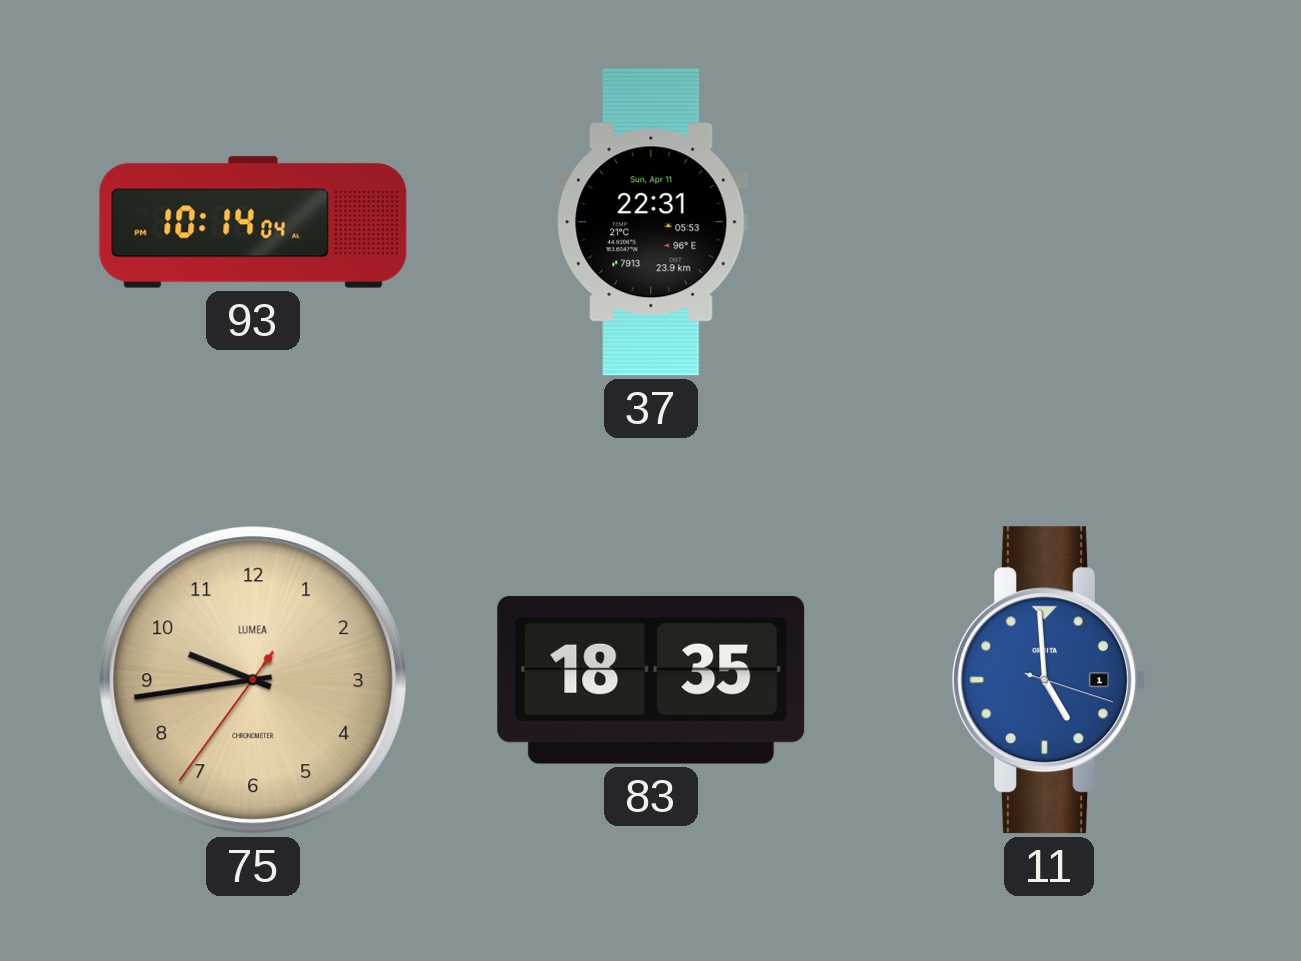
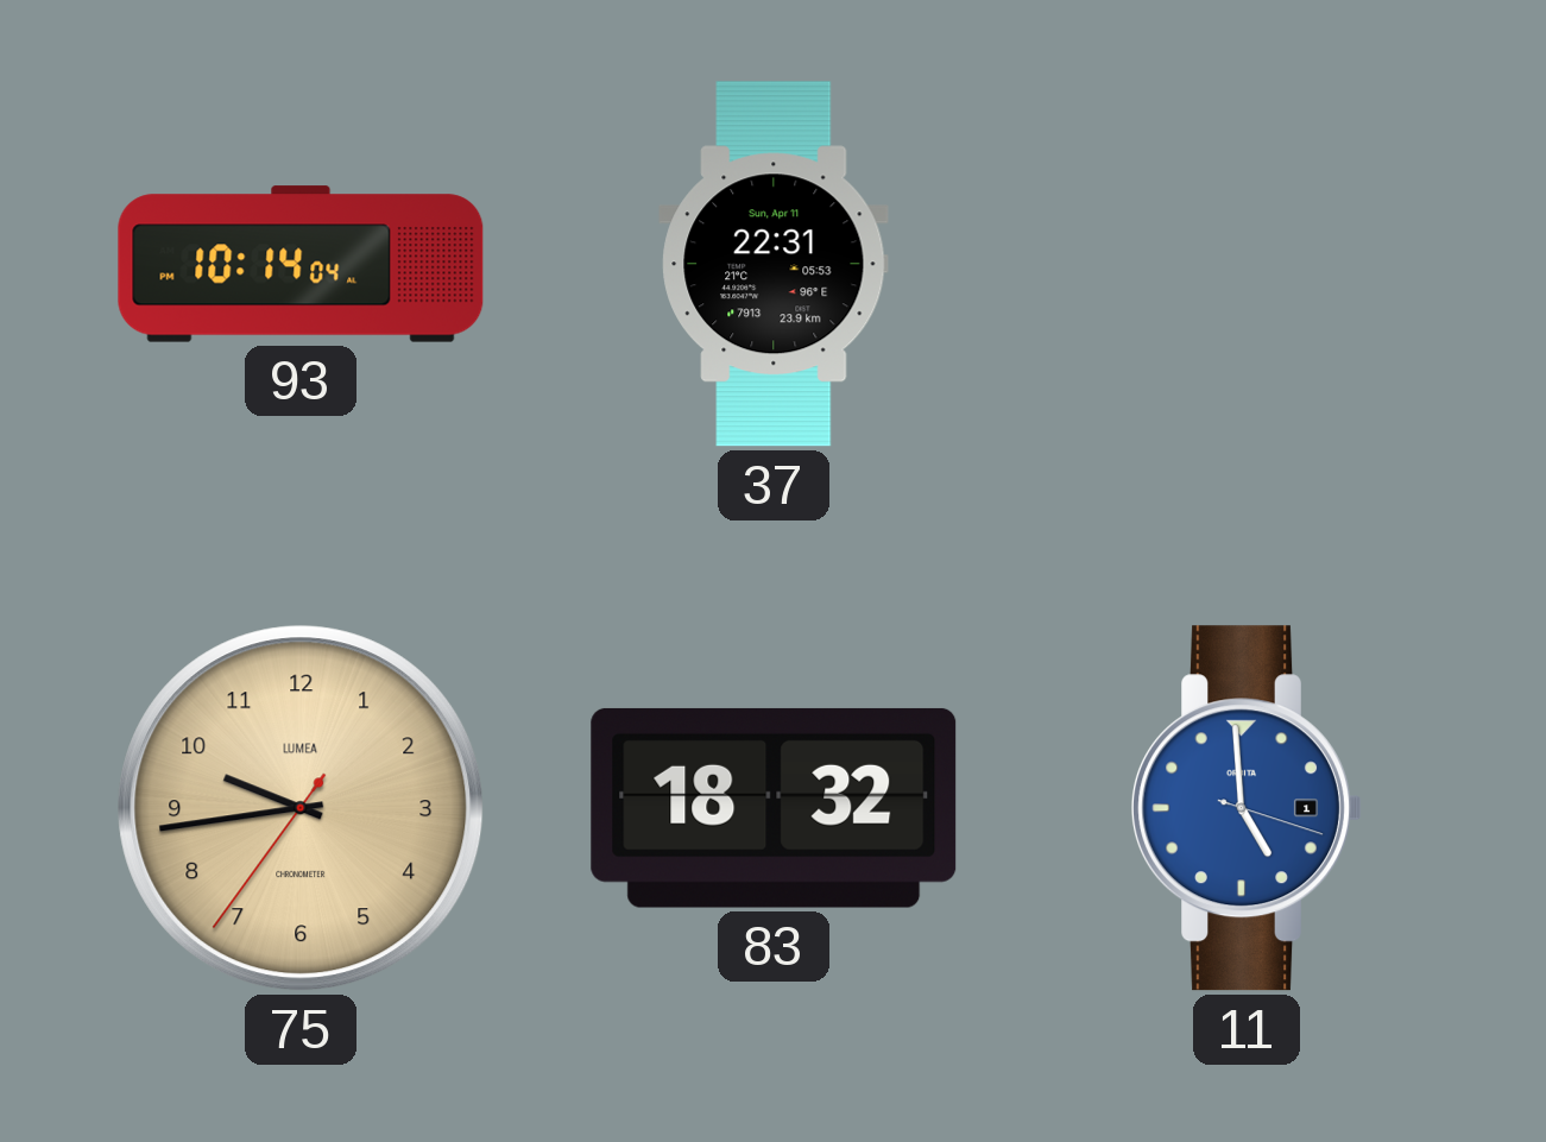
83: 18:35 -> 18:32
